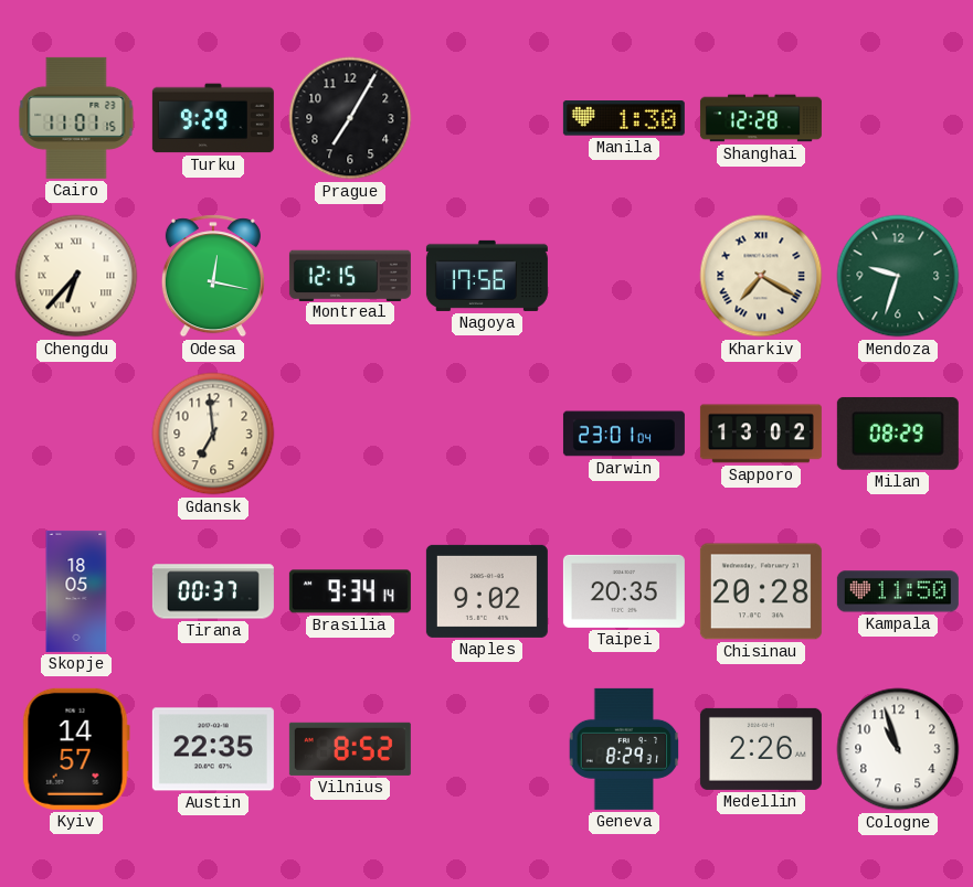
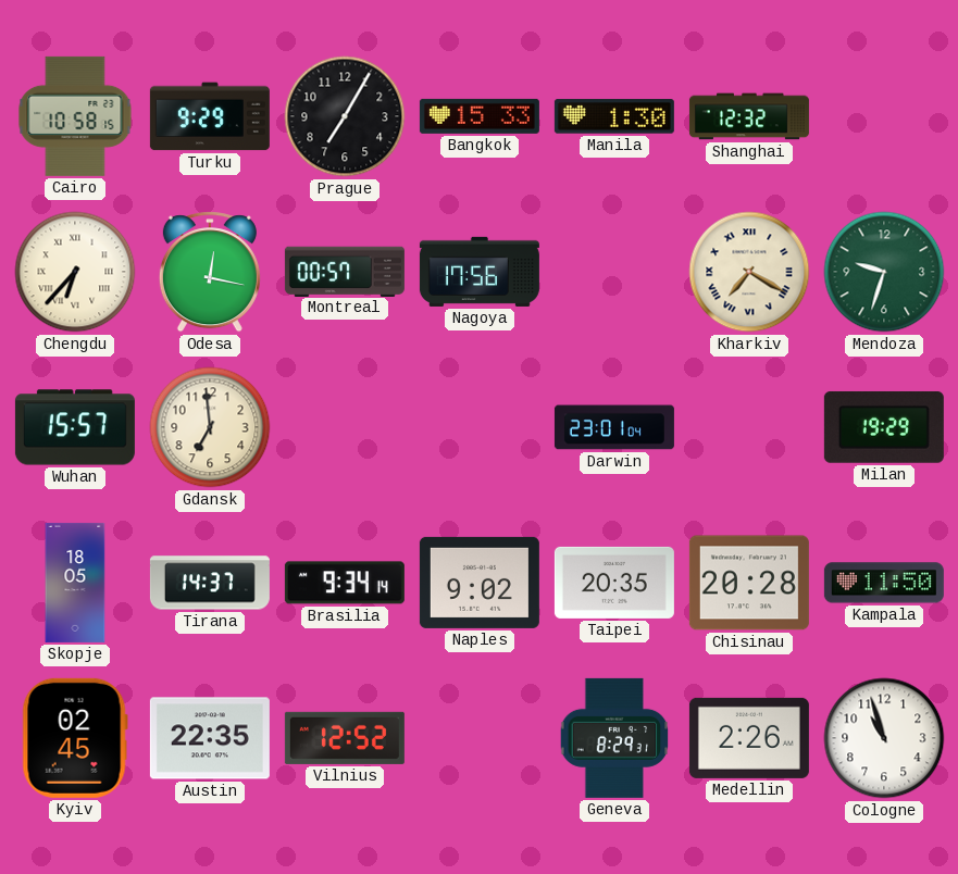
Cairo: 11:01 -> 10:58
Bangkok: none -> 15:33
Shanghai: 12:28 -> 12:32
Montreal: 12:15 -> 00:57
Wuhan: none -> 15:57
Sapporo: 13:02 -> none
Milan: 08:29 -> 19:29
Tirana: 00:37 -> 14:37
Kyiv: 14:57 -> 02:45
Vilnius: 8:52 -> 12:52
